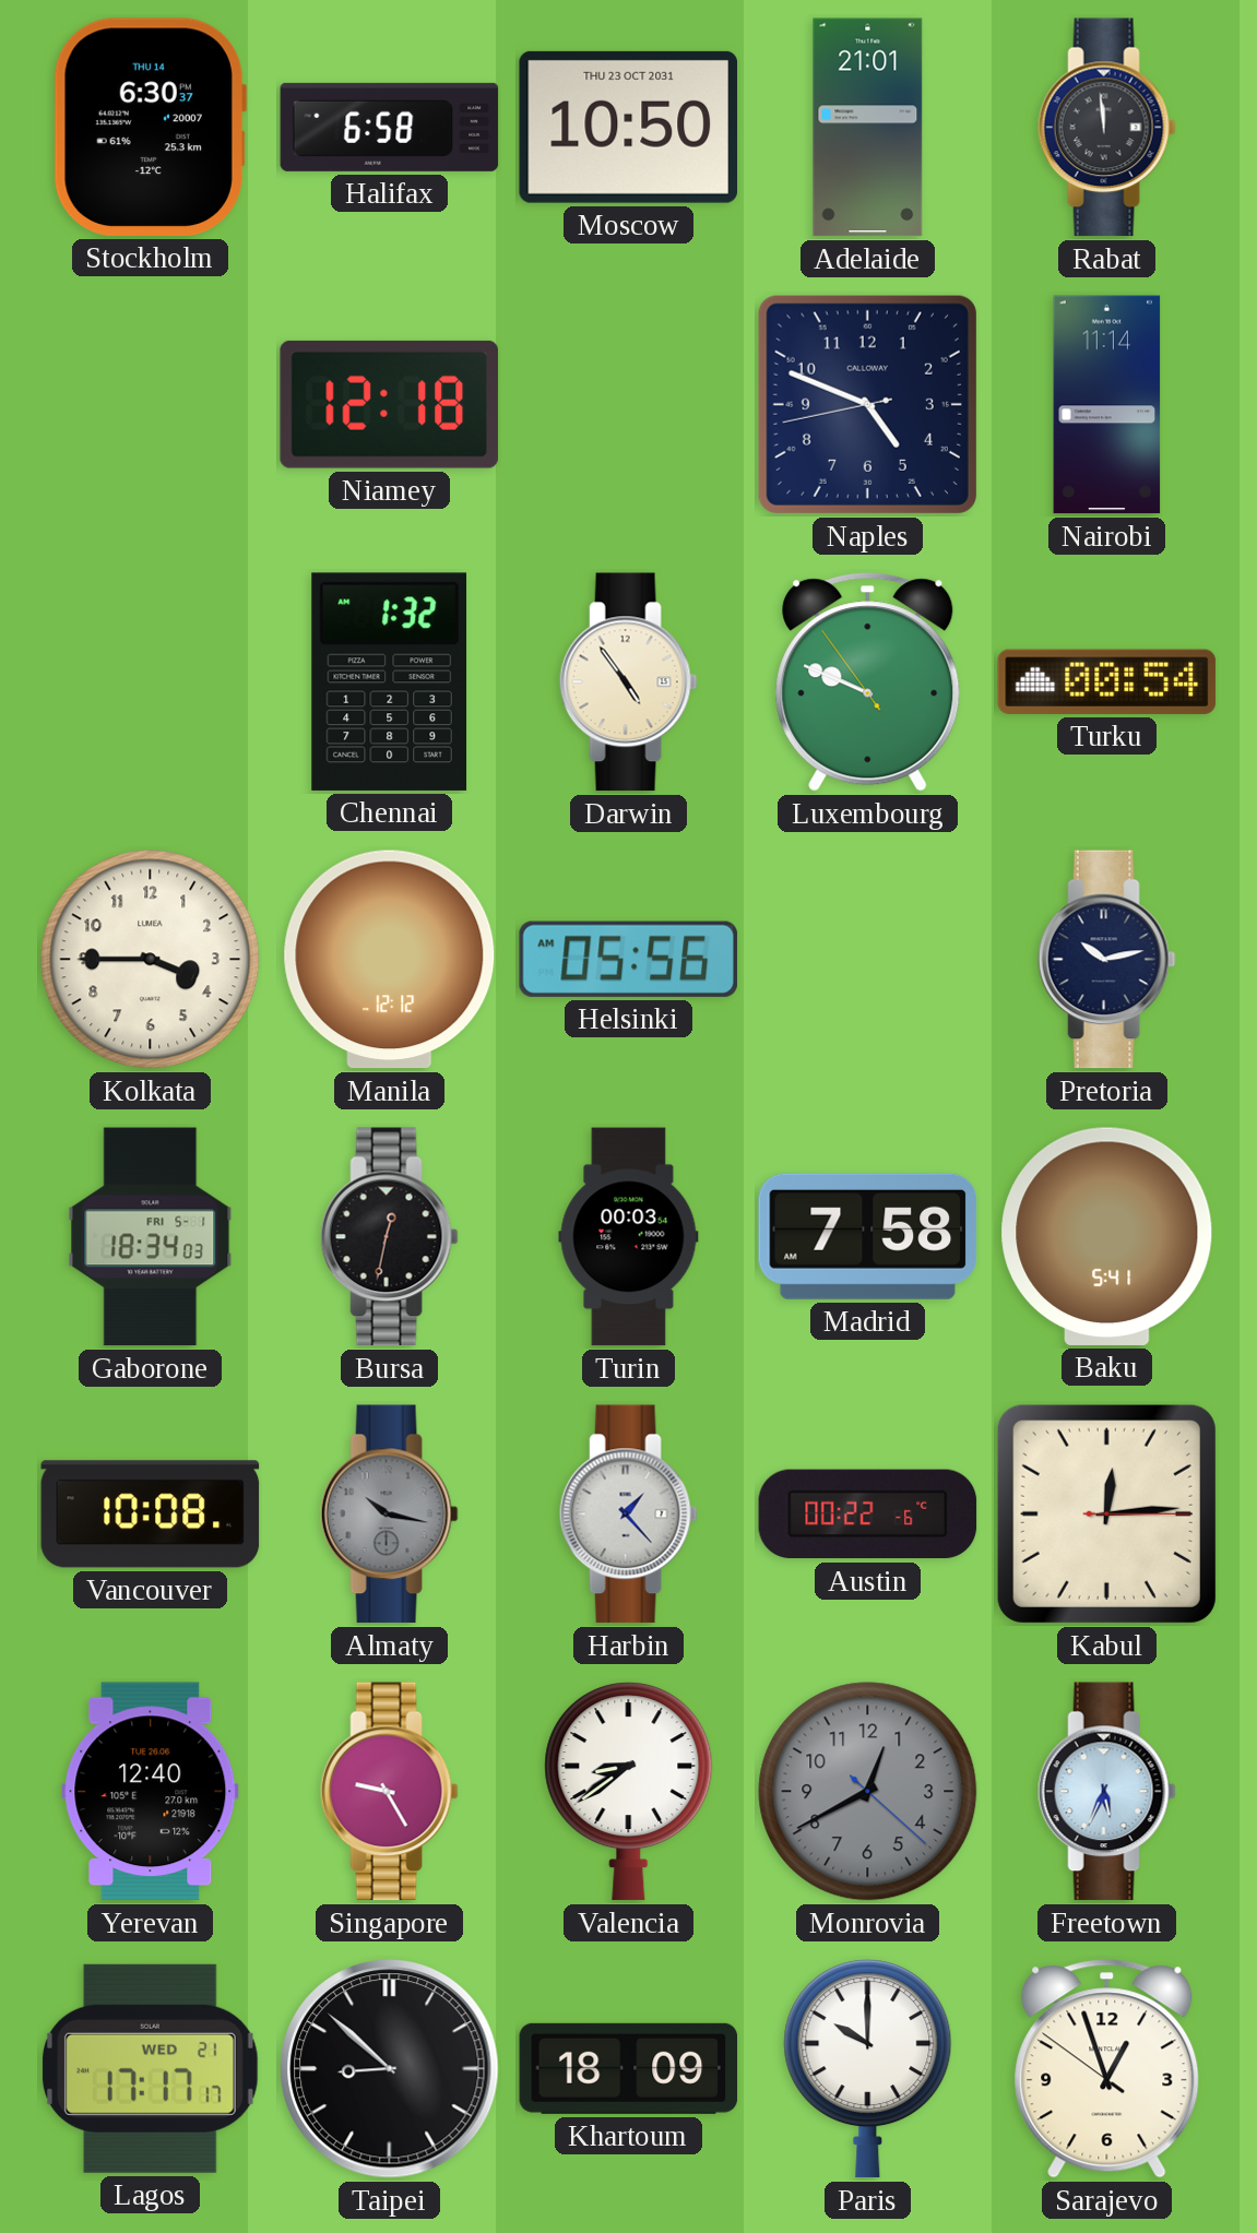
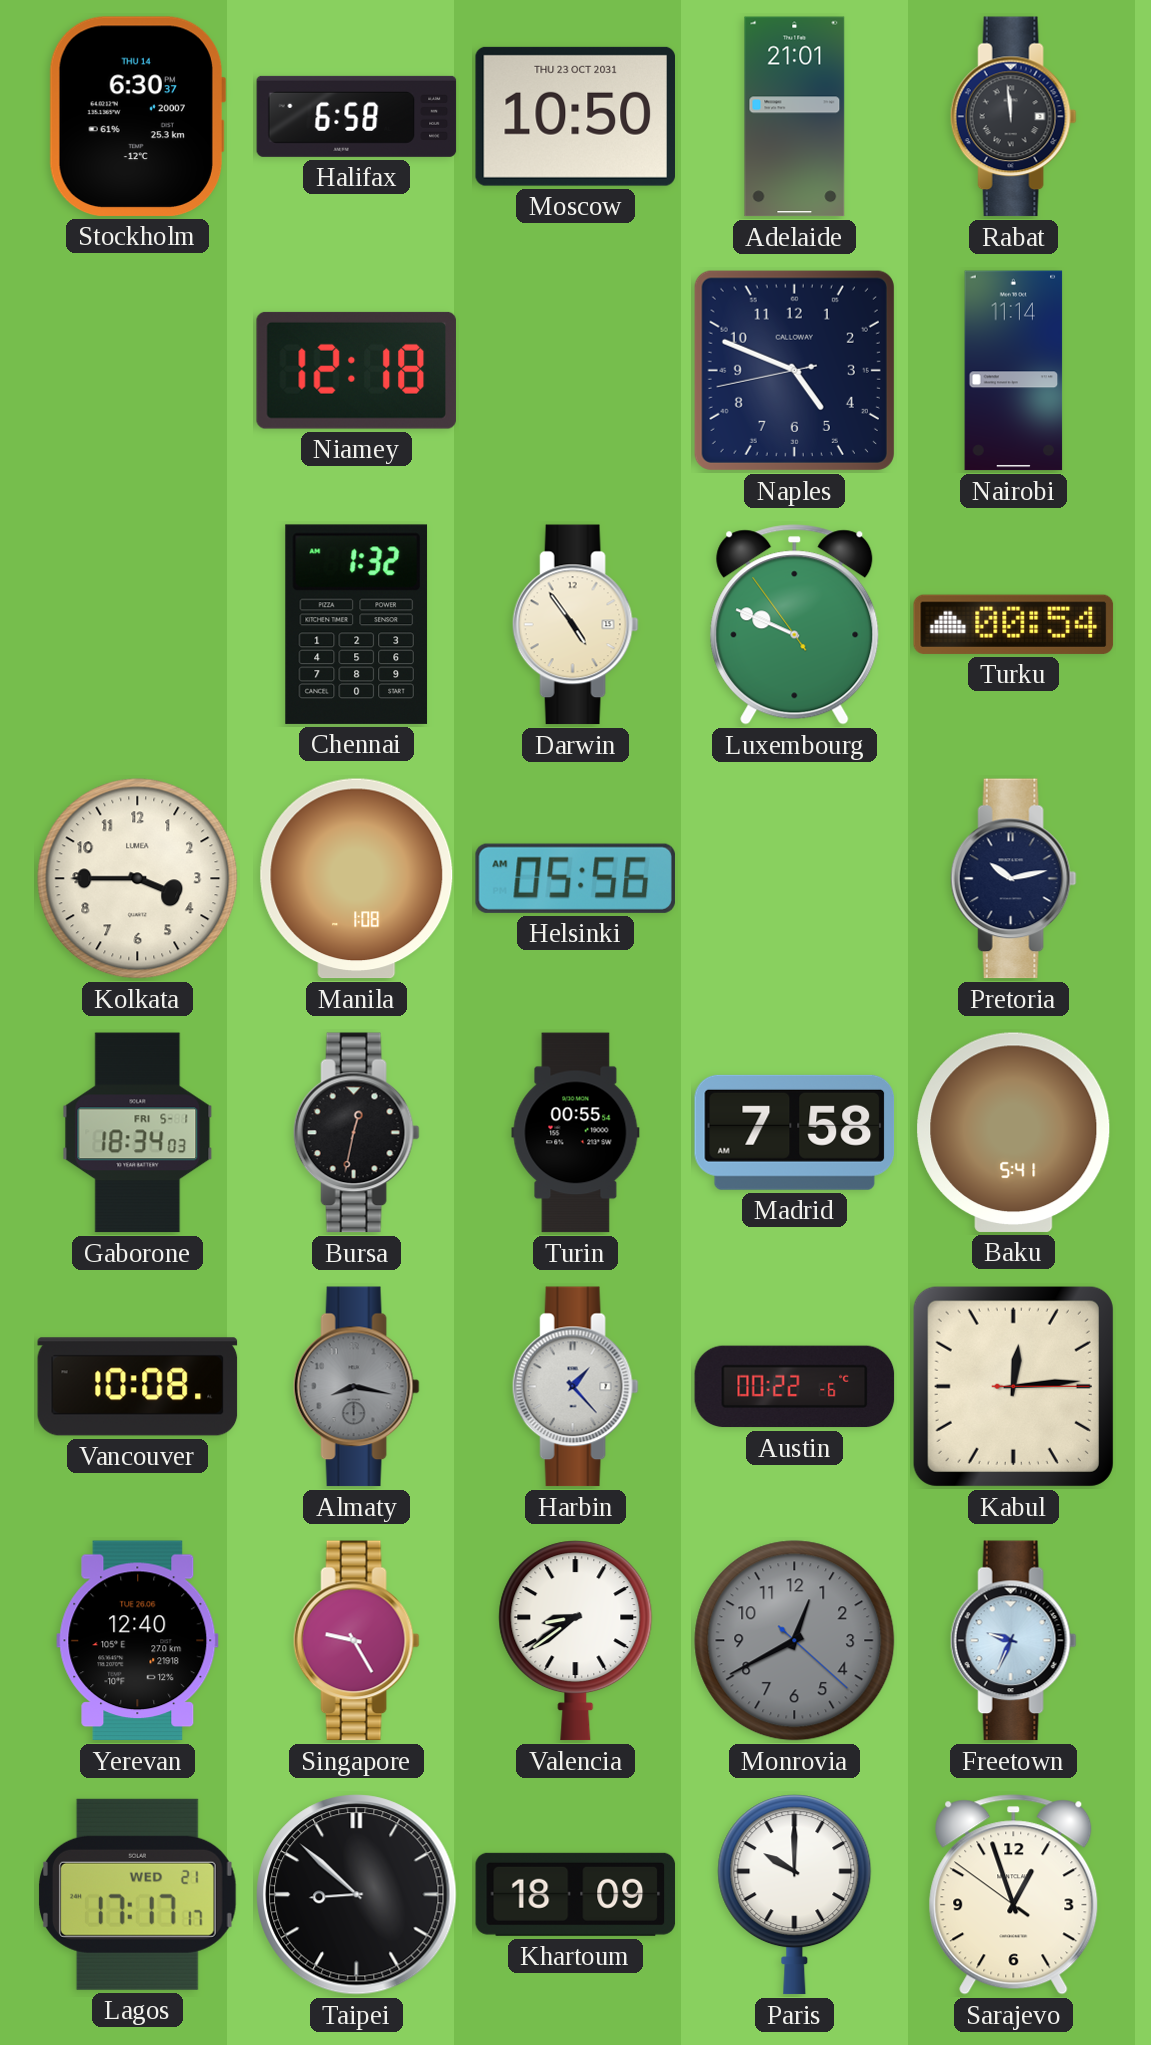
Manila: 12:12 -> 1:08
Turin: 00:03 -> 00:55
Almaty: 10:17 -> 8:17
Freetown: 5:34 -> 9:34
